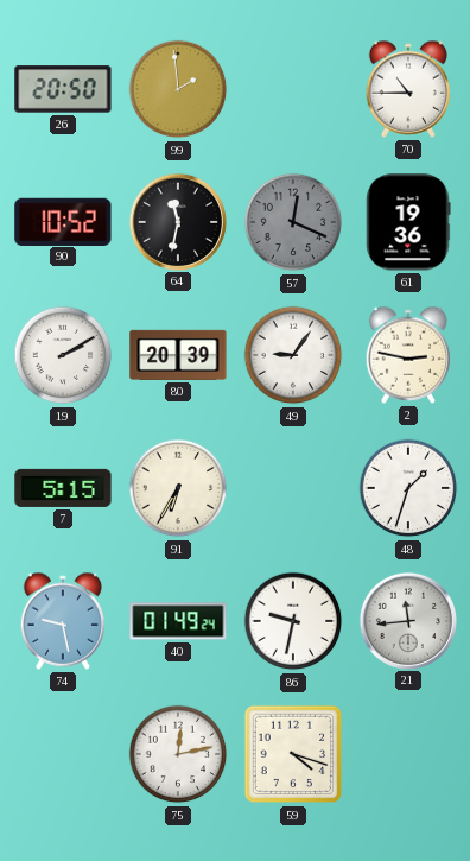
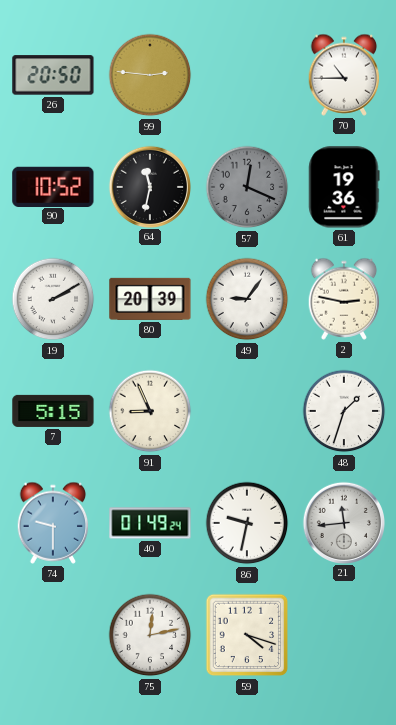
99: 1:59 -> 2:46
91: 6:35 -> 8:56
74: 9:28 -> 9:30
